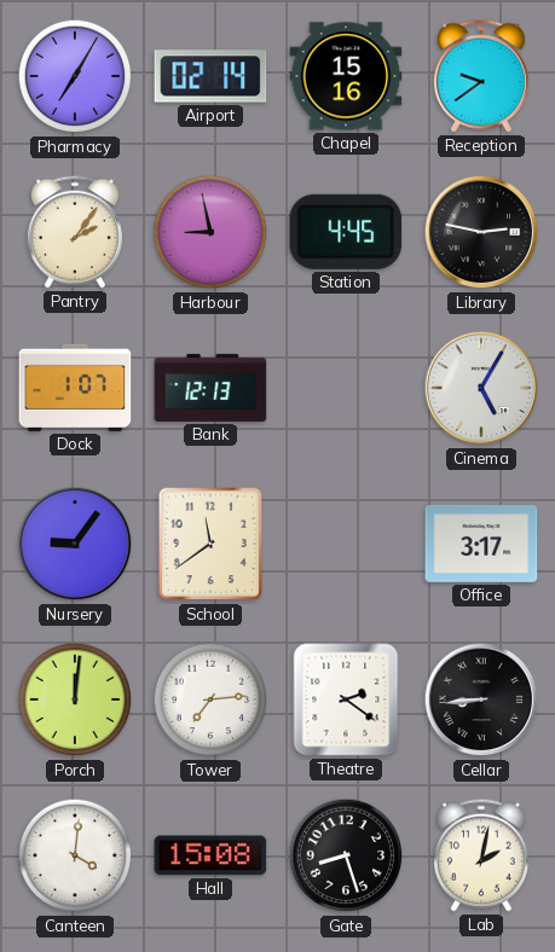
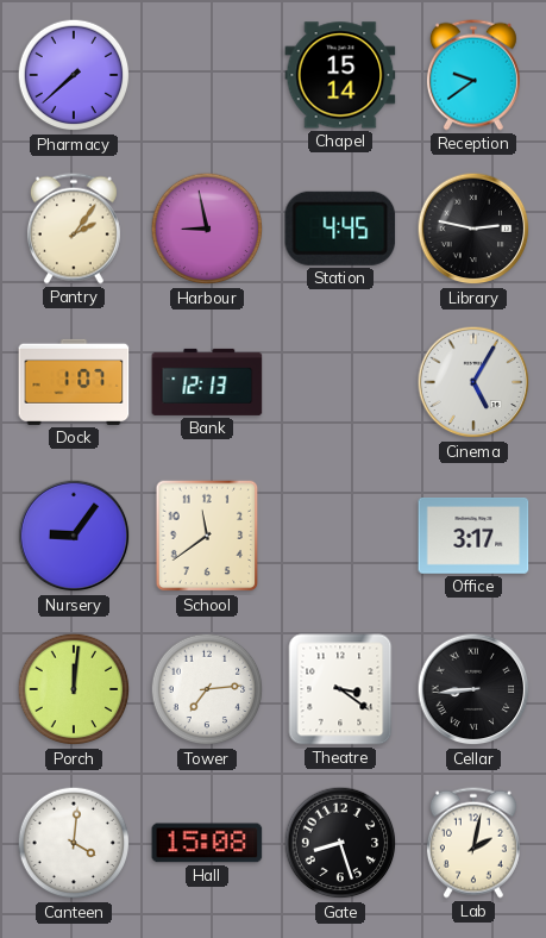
Pharmacy: 7:05 -> 7:38
Airport: 02:14 -> none
Chapel: 15:16 -> 15:14
Theatre: 2:21 -> 3:21
